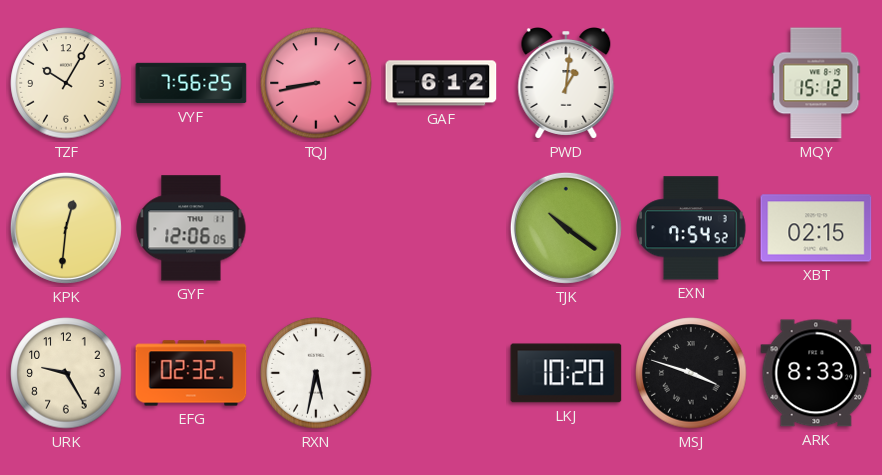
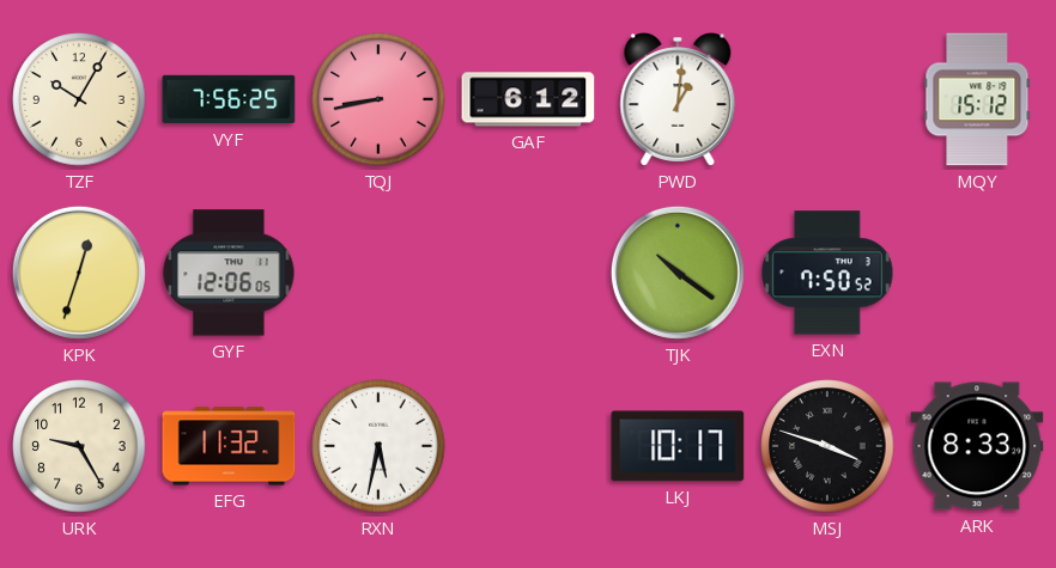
KPK: 12:31 -> 12:33
EXN: 7:54 -> 7:50
XBT: 02:15 -> none
EFG: 02:32 -> 11:32
LKJ: 10:20 -> 10:17
